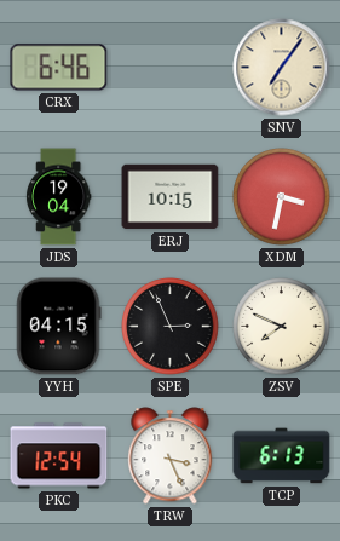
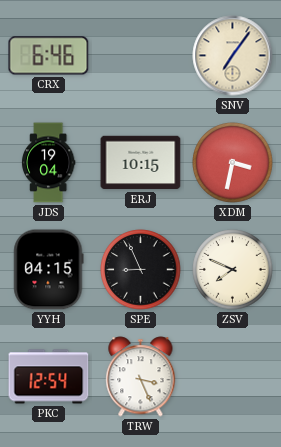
SPE: 2:56 -> 8:56
TCP: 6:13 -> none
